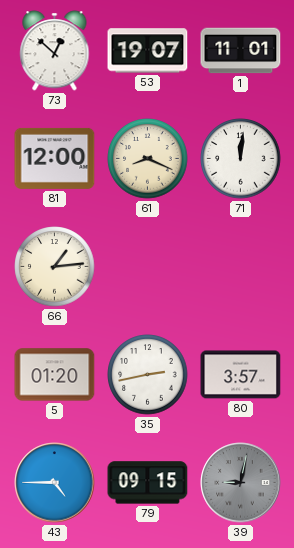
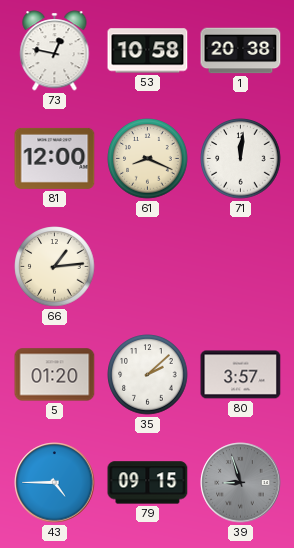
73: 12:52 -> 12:47
53: 19:07 -> 10:58
1: 11:01 -> 20:38
35: 2:43 -> 2:08
39: 9:02 -> 8:57
